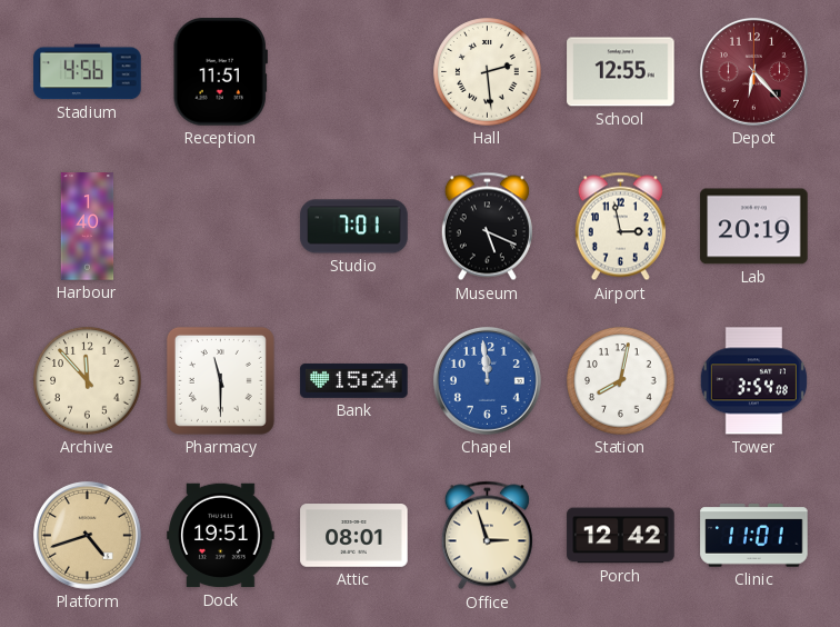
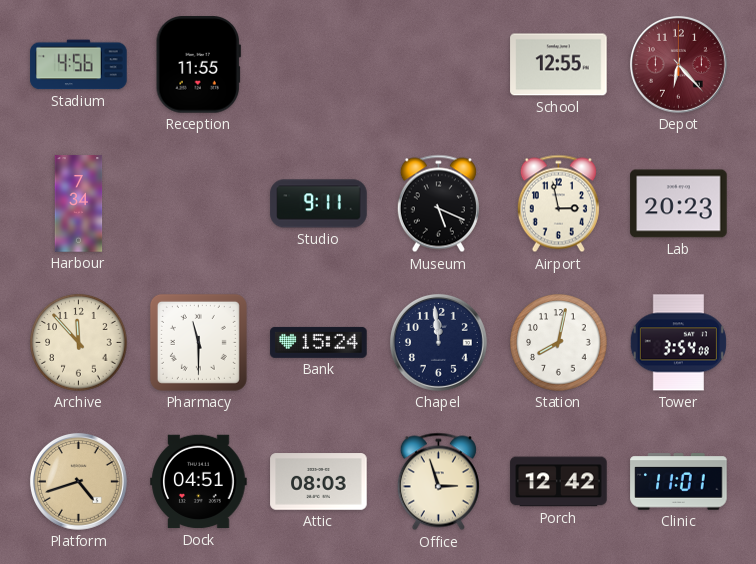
Reception: 11:51 -> 11:55
Hall: 2:29 -> none
Harbour: 1:40 -> 7:34
Studio: 7:01 -> 9:11
Lab: 20:19 -> 20:23
Chapel dial: blue -> navy
Dock: 19:51 -> 04:51
Attic: 08:01 -> 08:03
